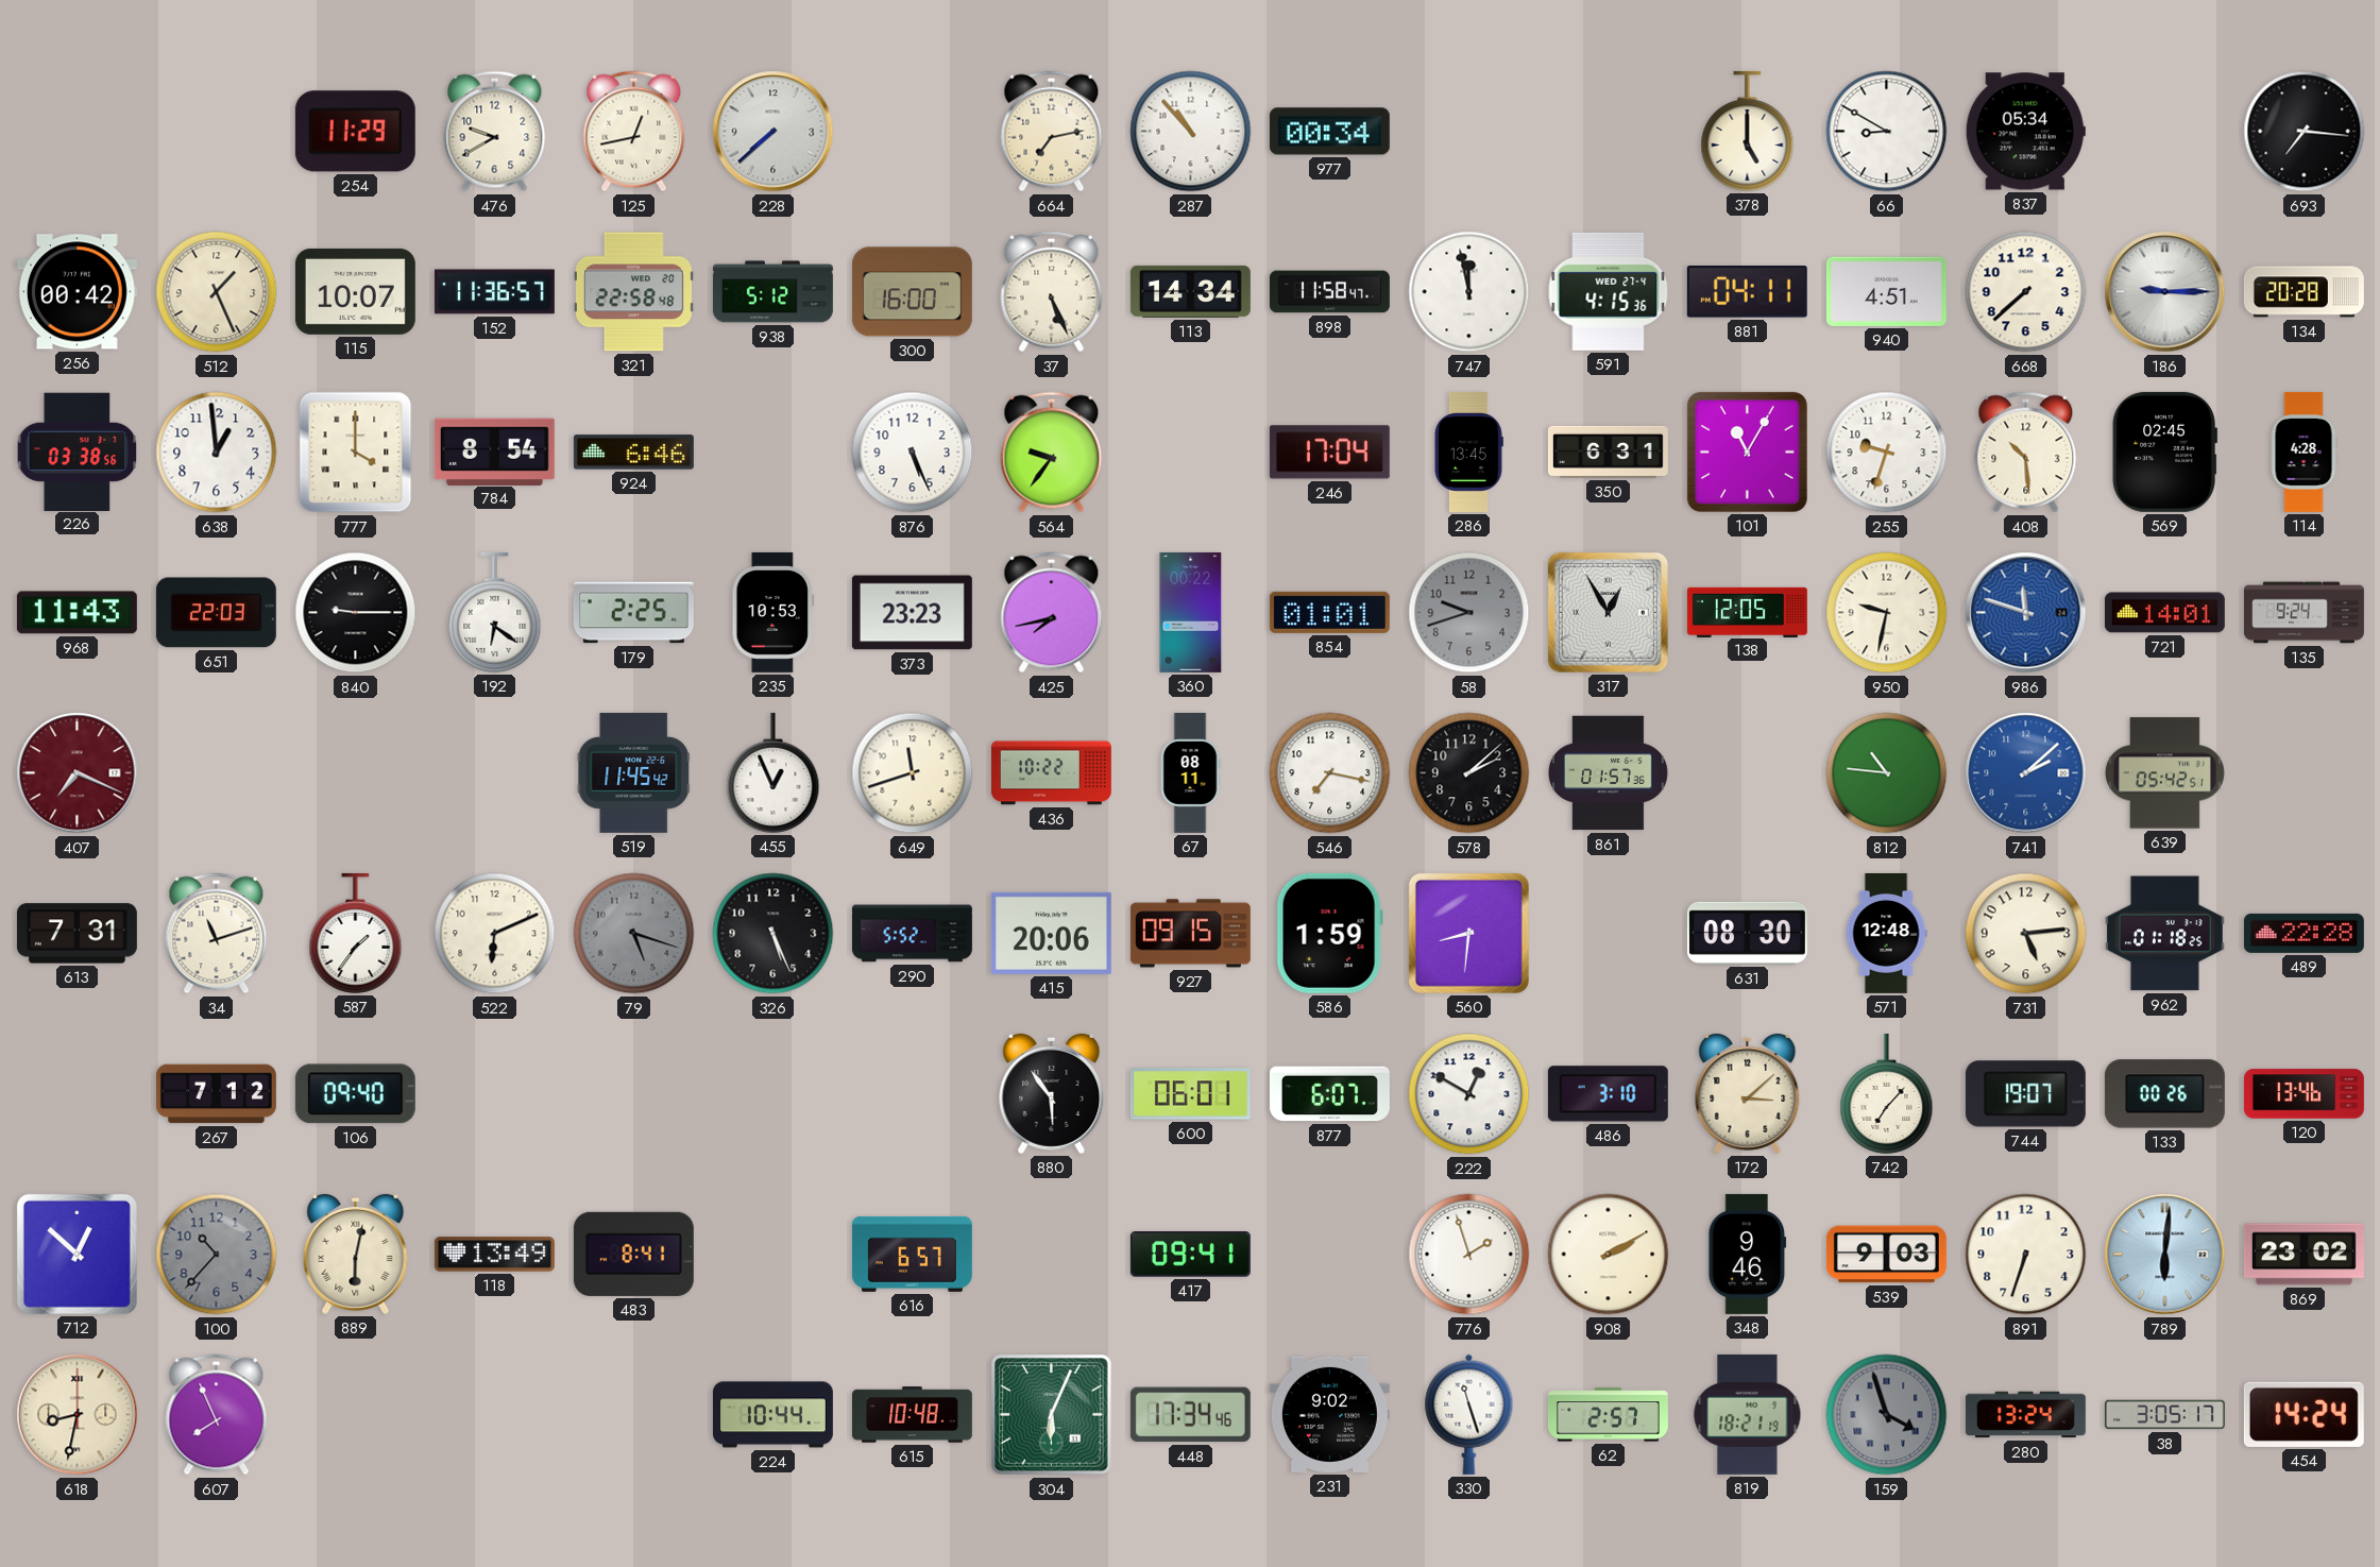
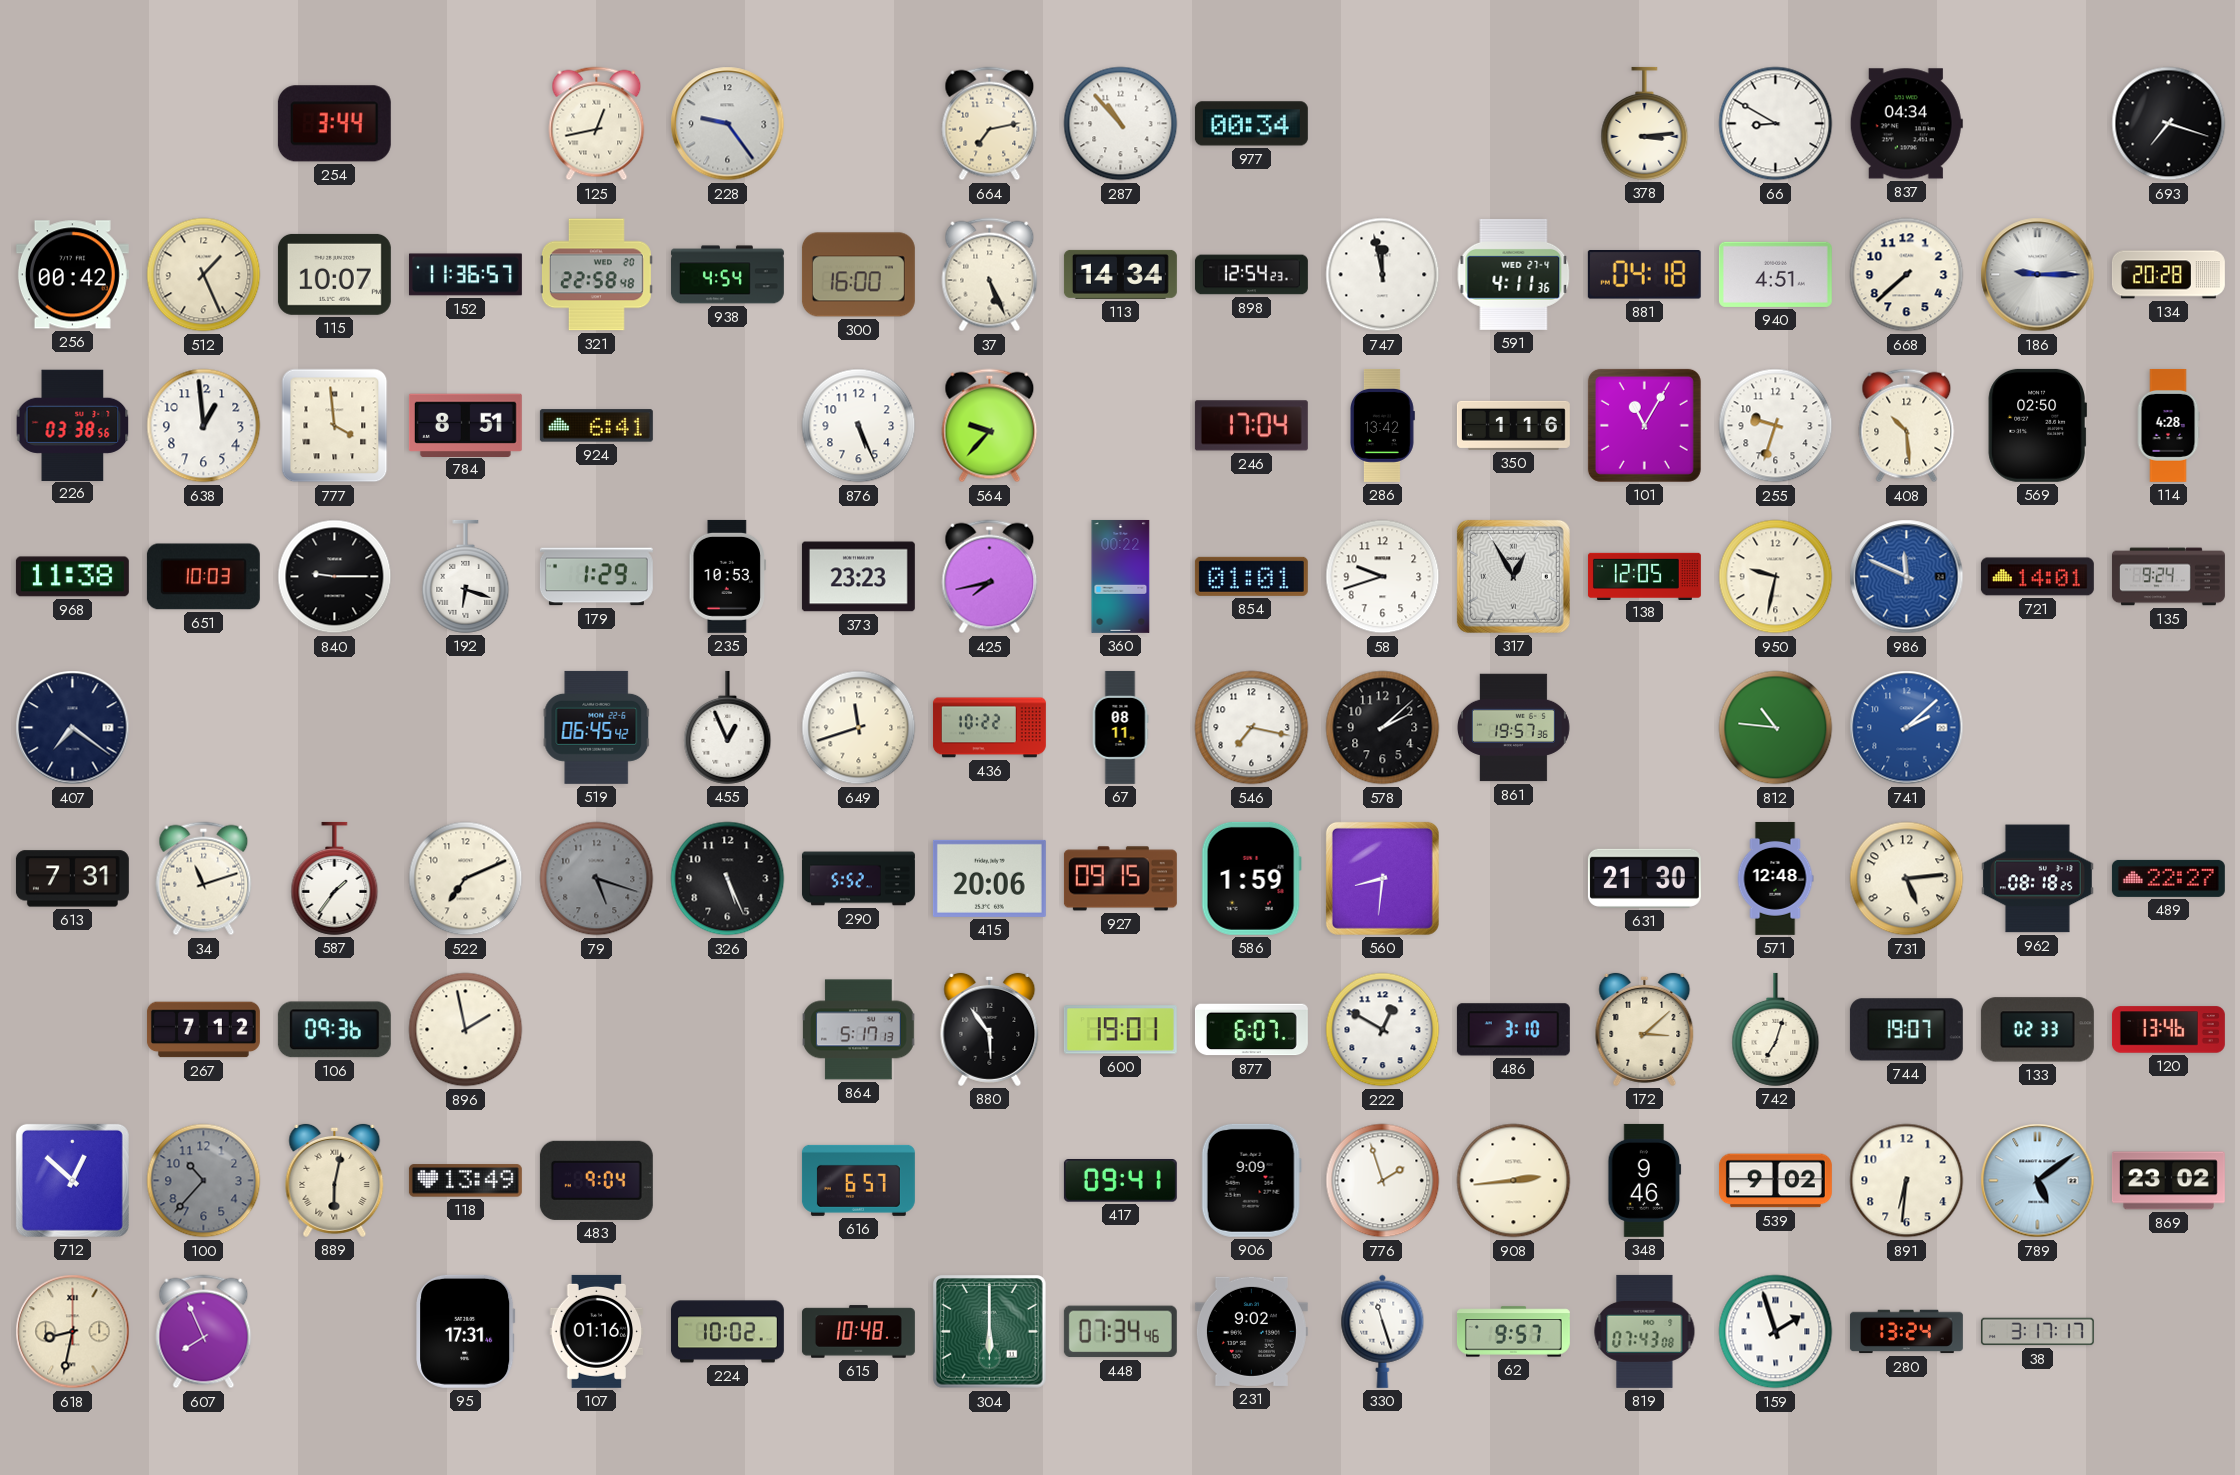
254: 11:29 -> 3:44
476: 9:40 -> none
228: 7:38 -> 9:24
378: 5:00 -> 3:14
837: 05:34 -> 04:34
693: 7:16 -> 7:18
938: 5:12 -> 4:54
898: 11:58 -> 12:54
591: 4:15 -> 4:11
881: 04:11 -> 04:18
777: 4:00 -> 3:59
784: 8:54 -> 8:51
924: 6:46 -> 6:41
564: 9:36 -> 9:37
286: 13:45 -> 13:42
350: 6:31 -> 1:16
569: 02:45 -> 02:50
968: 11:43 -> 11:38
651: 22:03 -> 10:03
192: 6:21 -> 6:18
179: 2:25 -> 1:29
58 dial: grey -> white
986: 11:48 -> 11:49
407: 7:19 -> 7:21
407 dial: burgundy -> navy
519: 11:45 -> 06:45
861: 01:57 -> 19:57
639: 05:42 -> none
522: 6:11 -> 7:11
631: 08:30 -> 21:30
962: 01:18 -> 08:18
489: 22:28 -> 22:27
106: 09:40 -> 09:36
896: none -> 1:58
864: none -> 5:17
600: 06:01 -> 19:01
742: 7:07 -> 7:03
133: 00:26 -> 02:33
483: 8:41 -> 9:04
906: none -> 9:09
908: 2:10 -> 2:44
539: 9:03 -> 9:02
891: 6:33 -> 6:31
789: 6:01 -> 5:09
95: none -> 17:31
107: none -> 01:16
224: 10:44 -> 10:02
304: 6:04 -> 6:00
448: 17:34 -> 07:34
62: 2:57 -> 9:57
819: 18:21 -> 07:43
159: 3:57 -> 1:57
159 dial: grey -> white
38: 3:05 -> 3:17
454: 14:24 -> none
